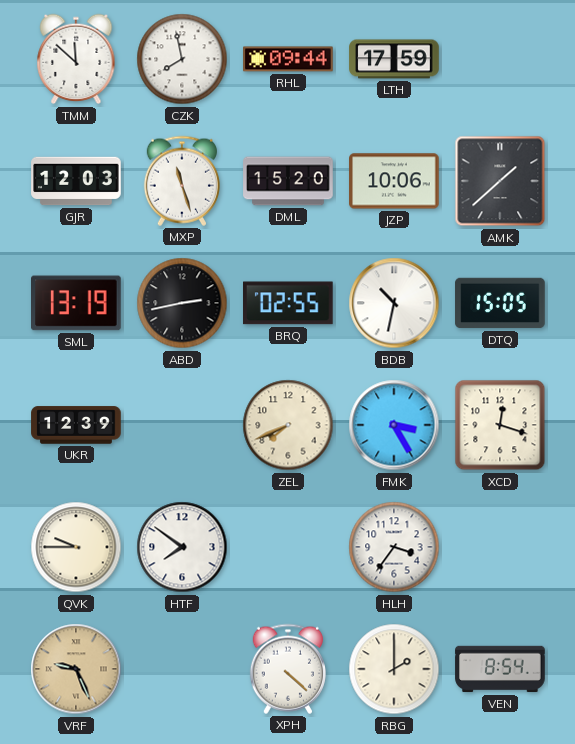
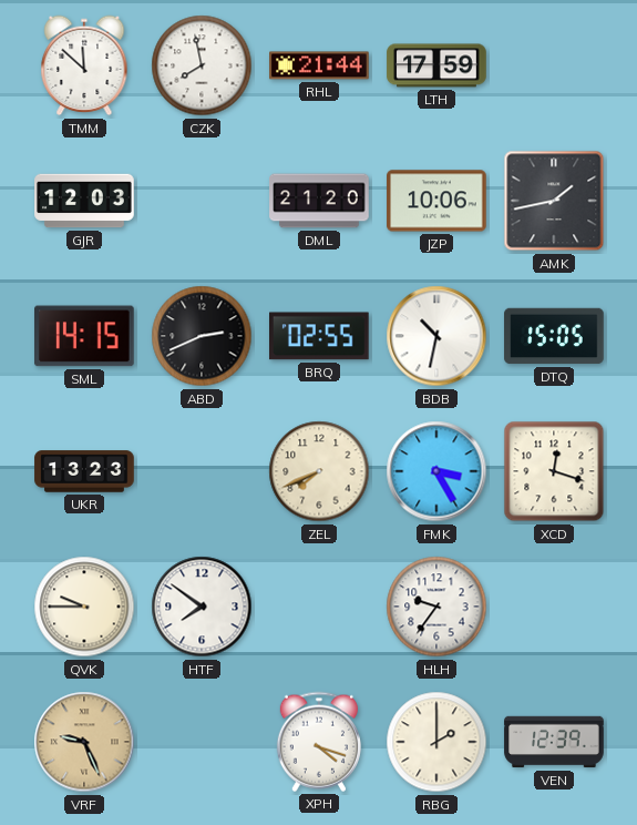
RHL: 09:44 -> 21:44
MXP: 11:27 -> none
DML: 15:20 -> 21:20
AMK: 1:38 -> 1:43
SML: 13:19 -> 14:15
ABD: 2:43 -> 2:41
UKR: 12:39 -> 13:23
HLH: 3:36 -> 9:36
XPH: 4:22 -> 4:18
VEN: 8:54 -> 12:39
